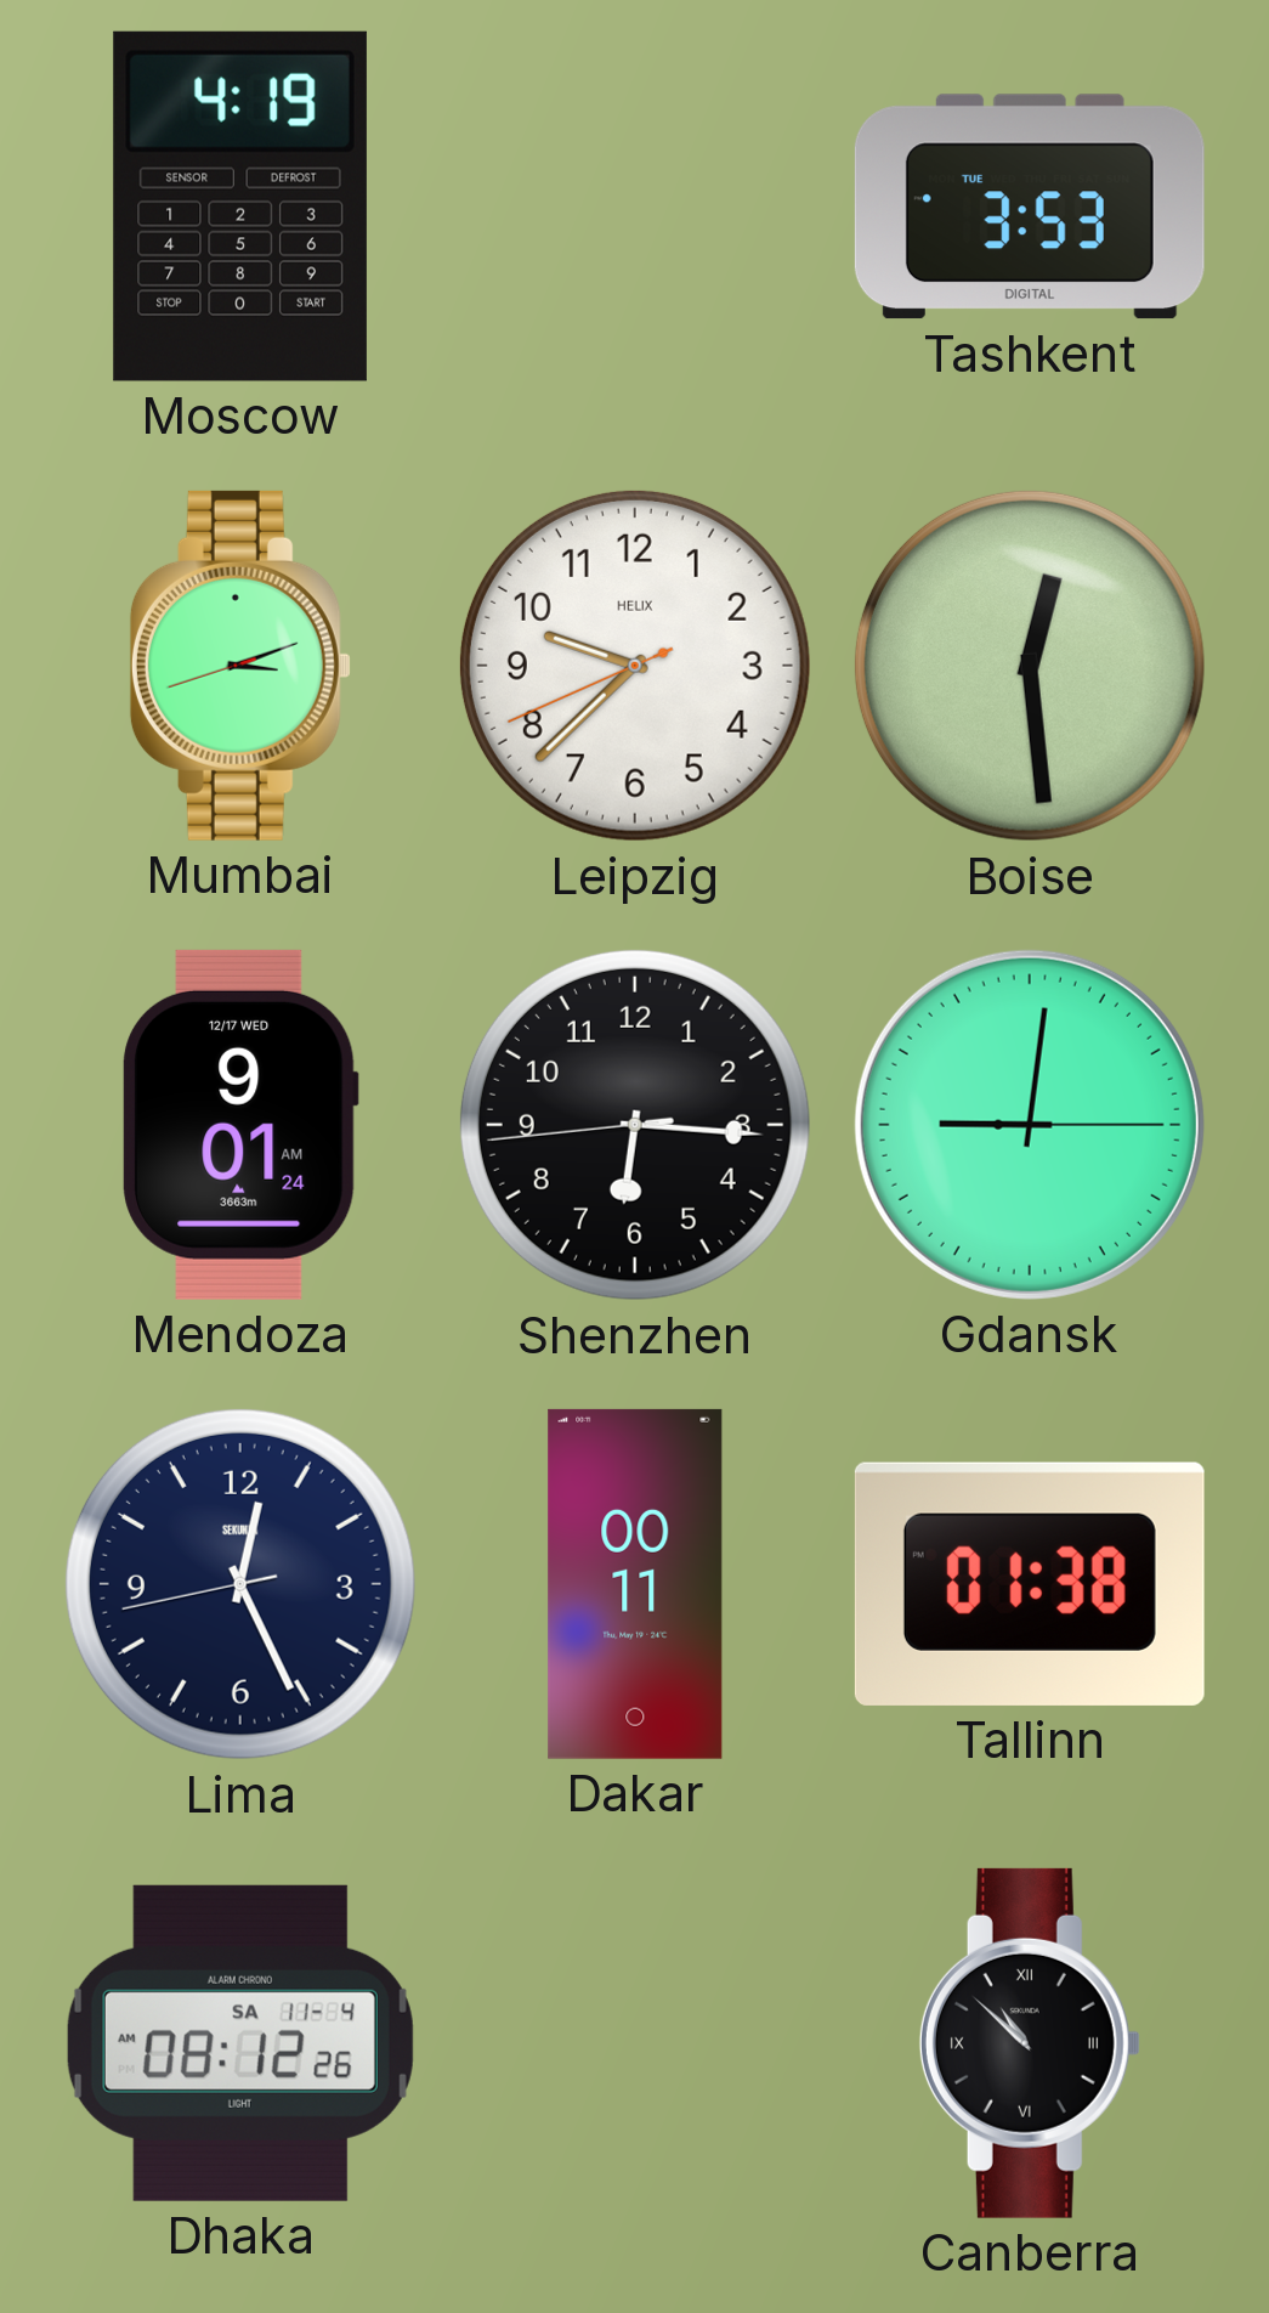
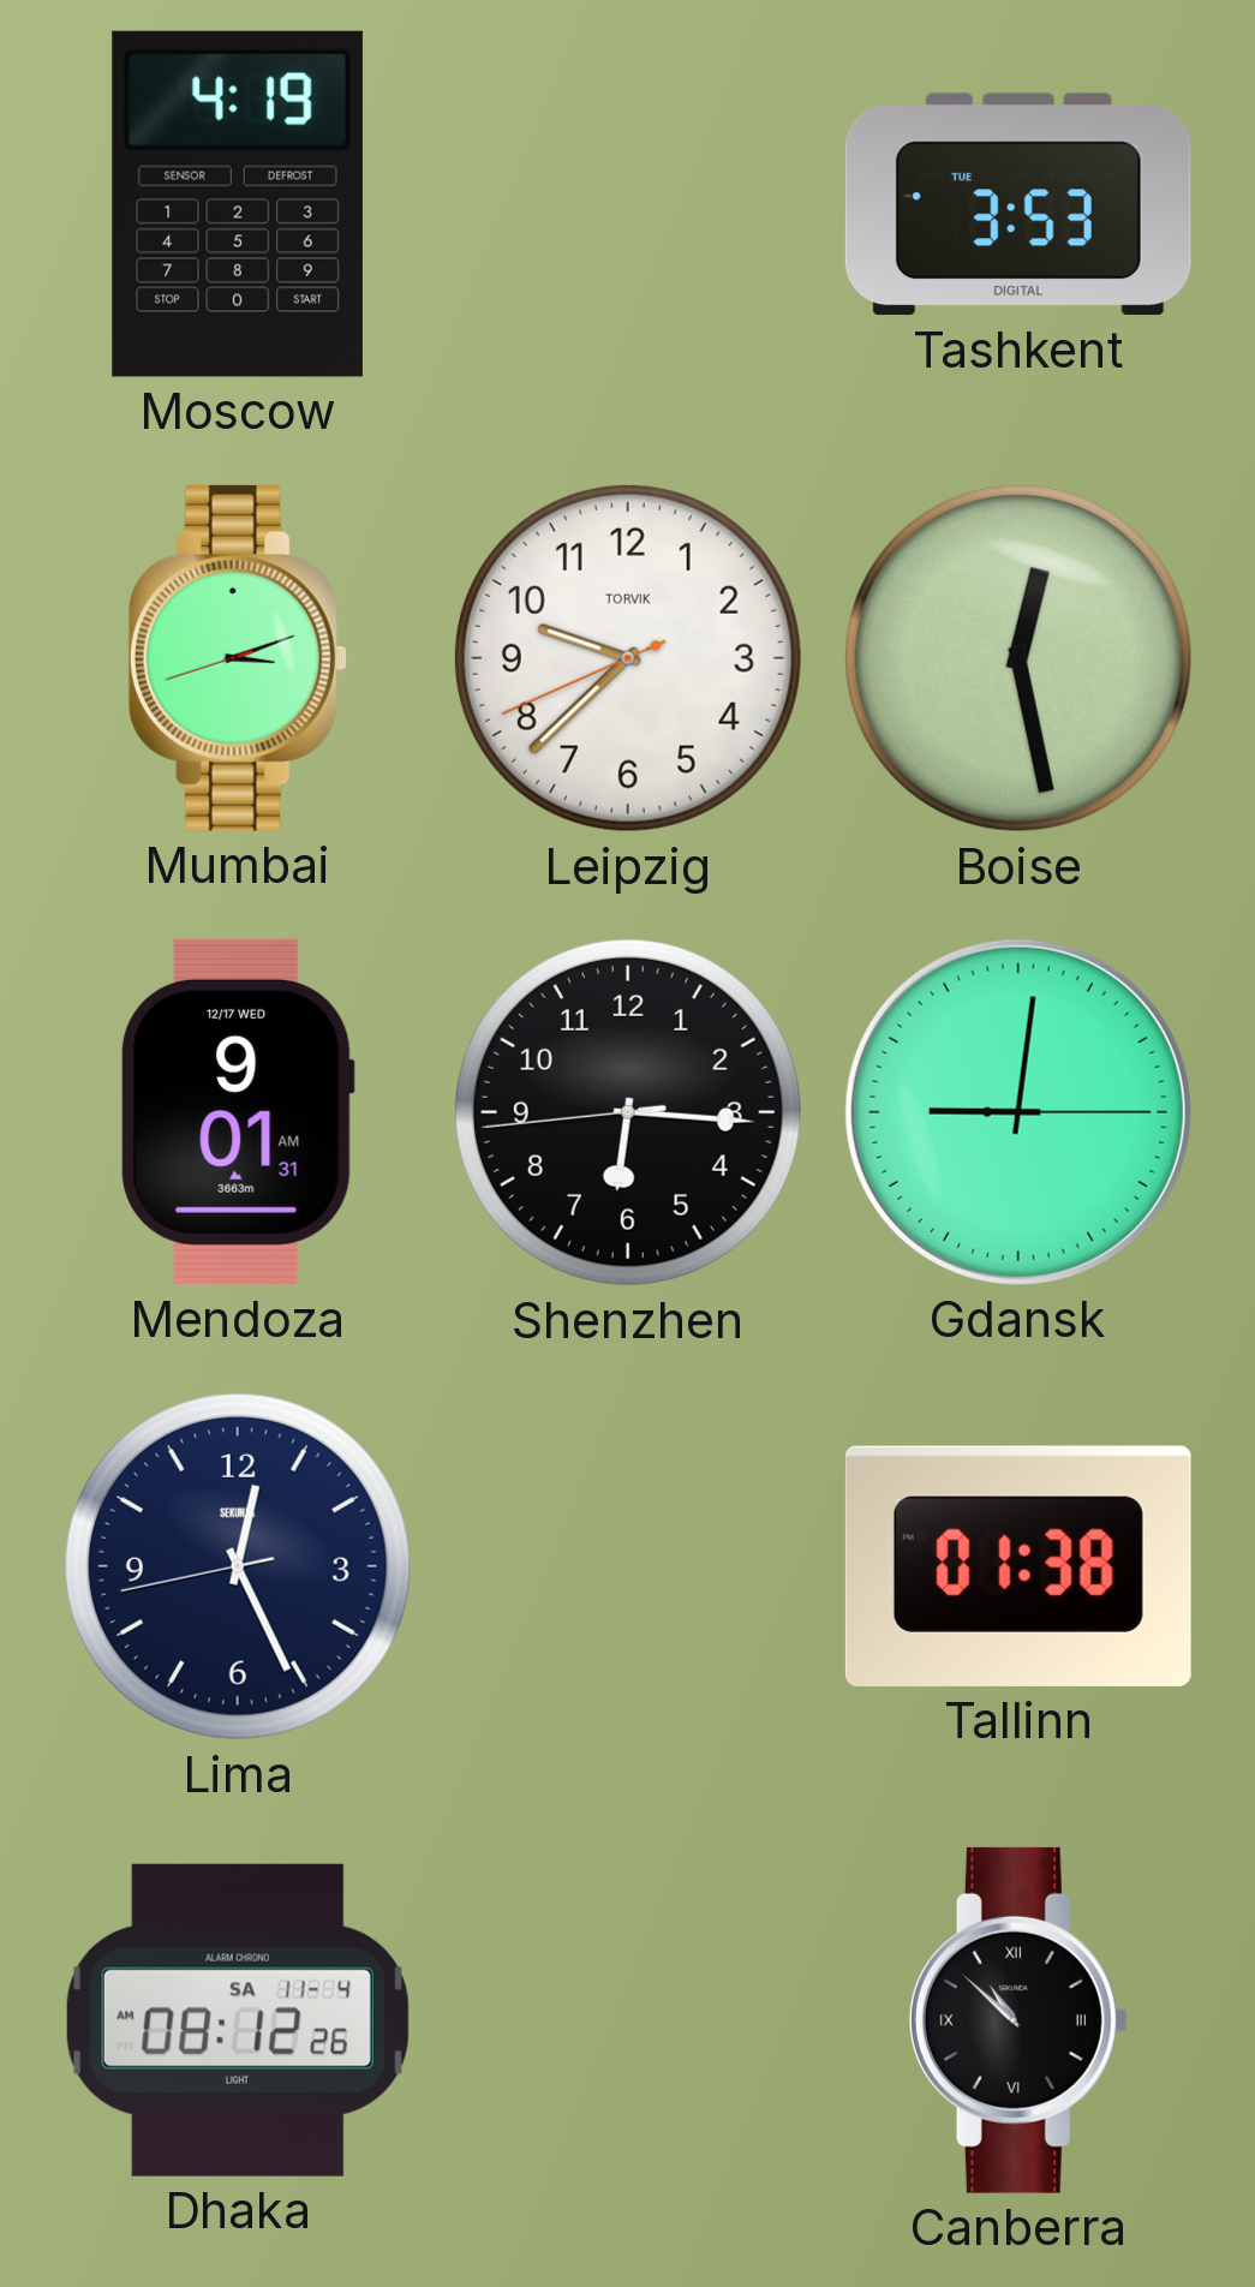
Leipzig brand: HELIX -> TORVIK
Boise: 12:29 -> 12:28
Mendoza: 9:01:24 AM -> 9:01:31 AM
Dakar: 00:11 -> none
